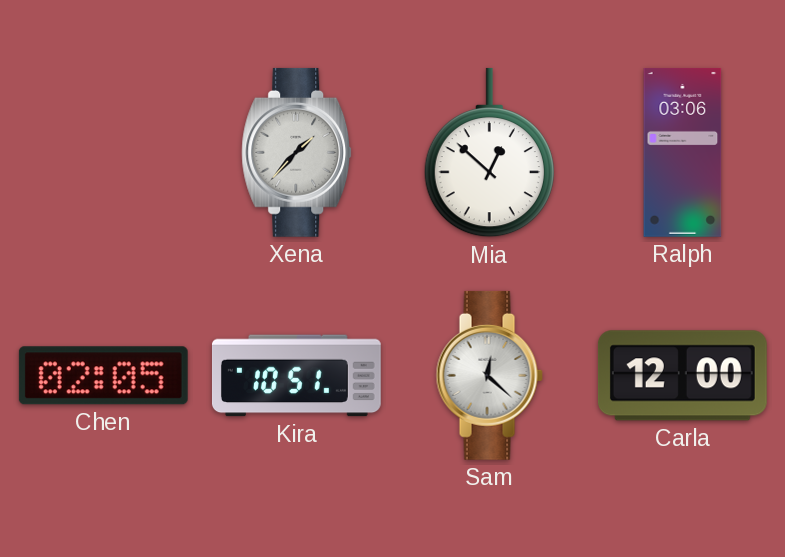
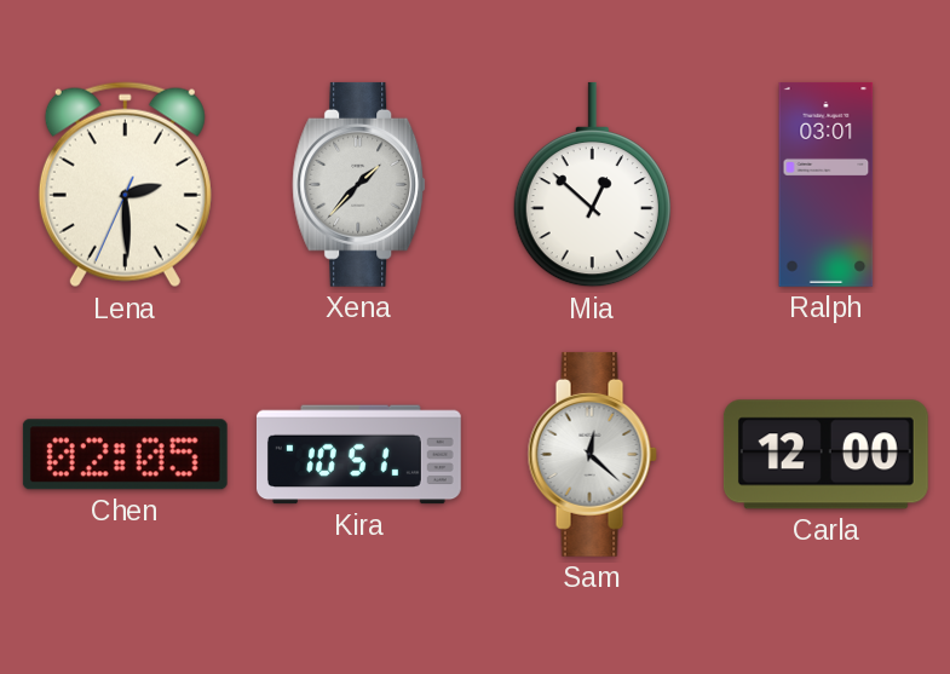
Lena: none -> 2:29
Ralph: 03:06 -> 03:01
